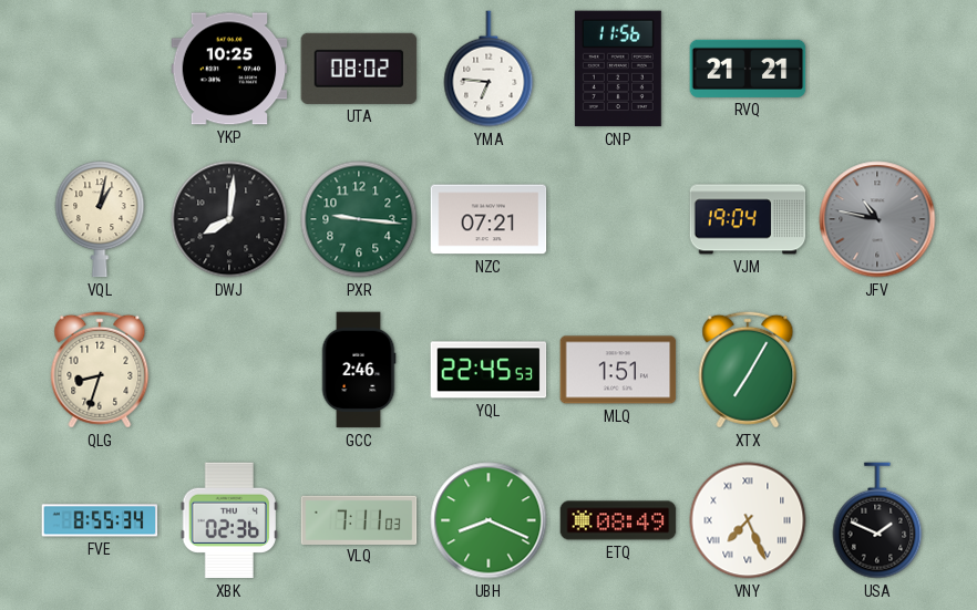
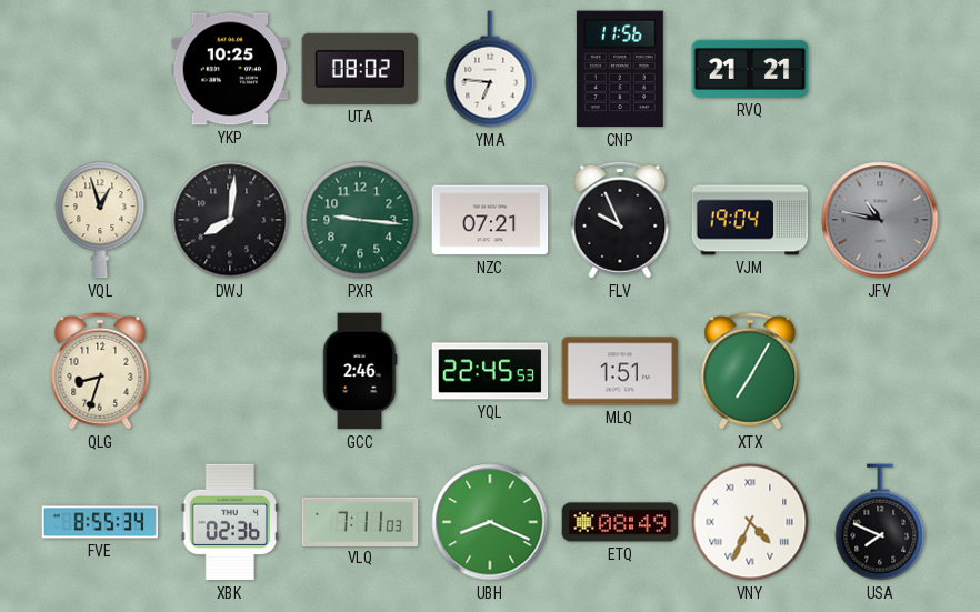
VQL: 1:02 -> 12:57
FLV: none -> 9:56
VNY: 7:26 -> 4:34
USA: 1:49 -> 7:49
